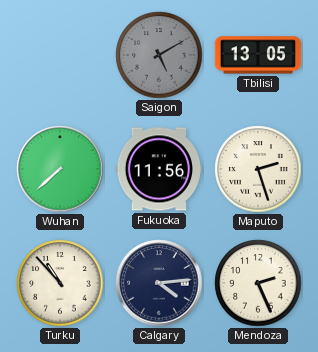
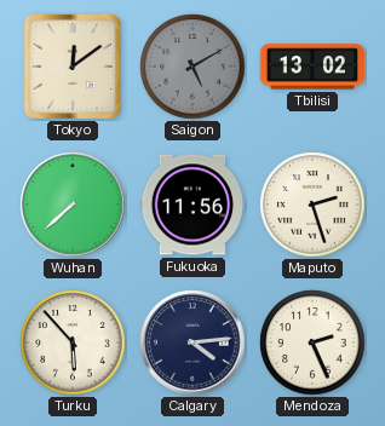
Tokyo: none -> 12:09
Tbilisi: 13:05 -> 13:02
Turku: 10:53 -> 5:53
